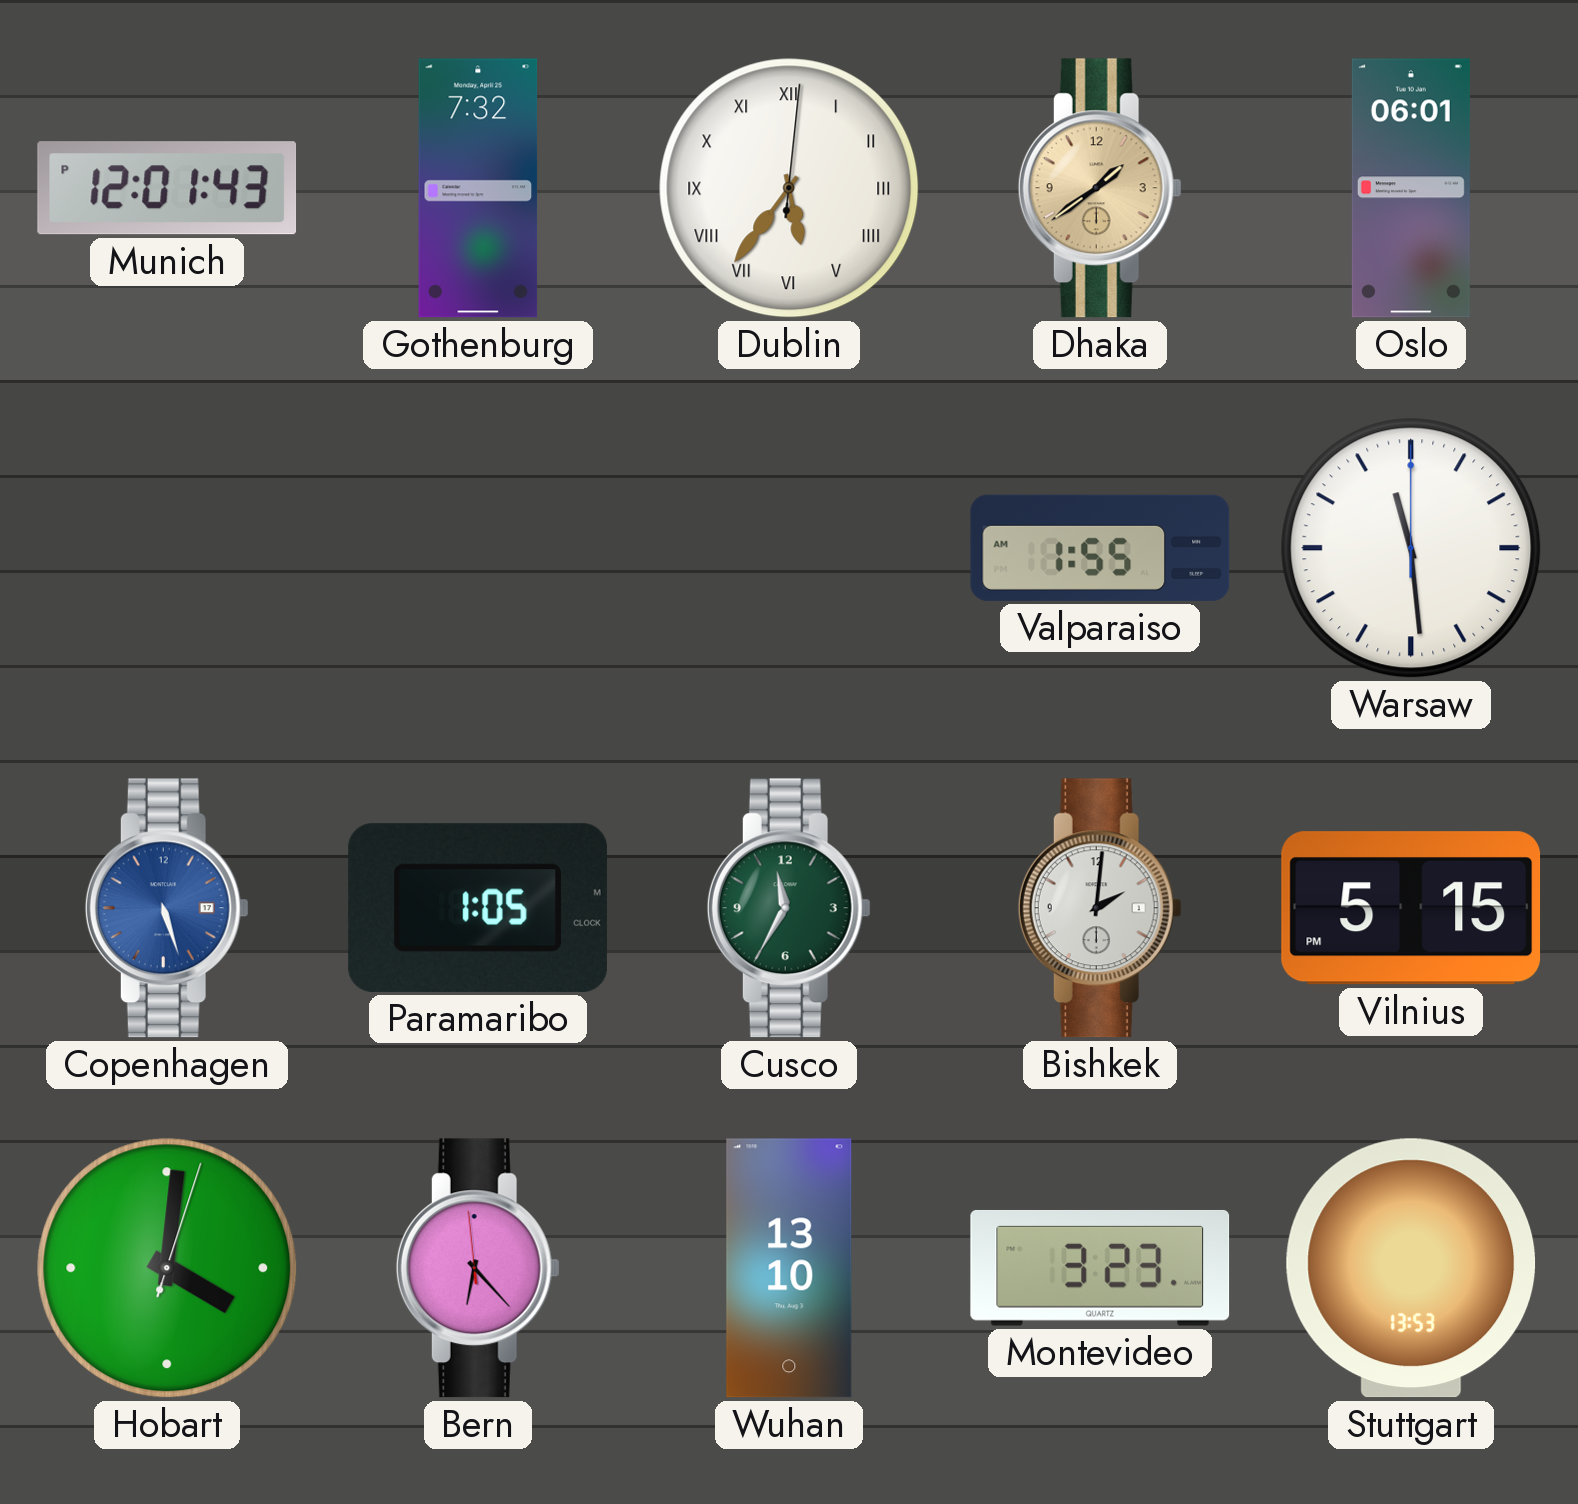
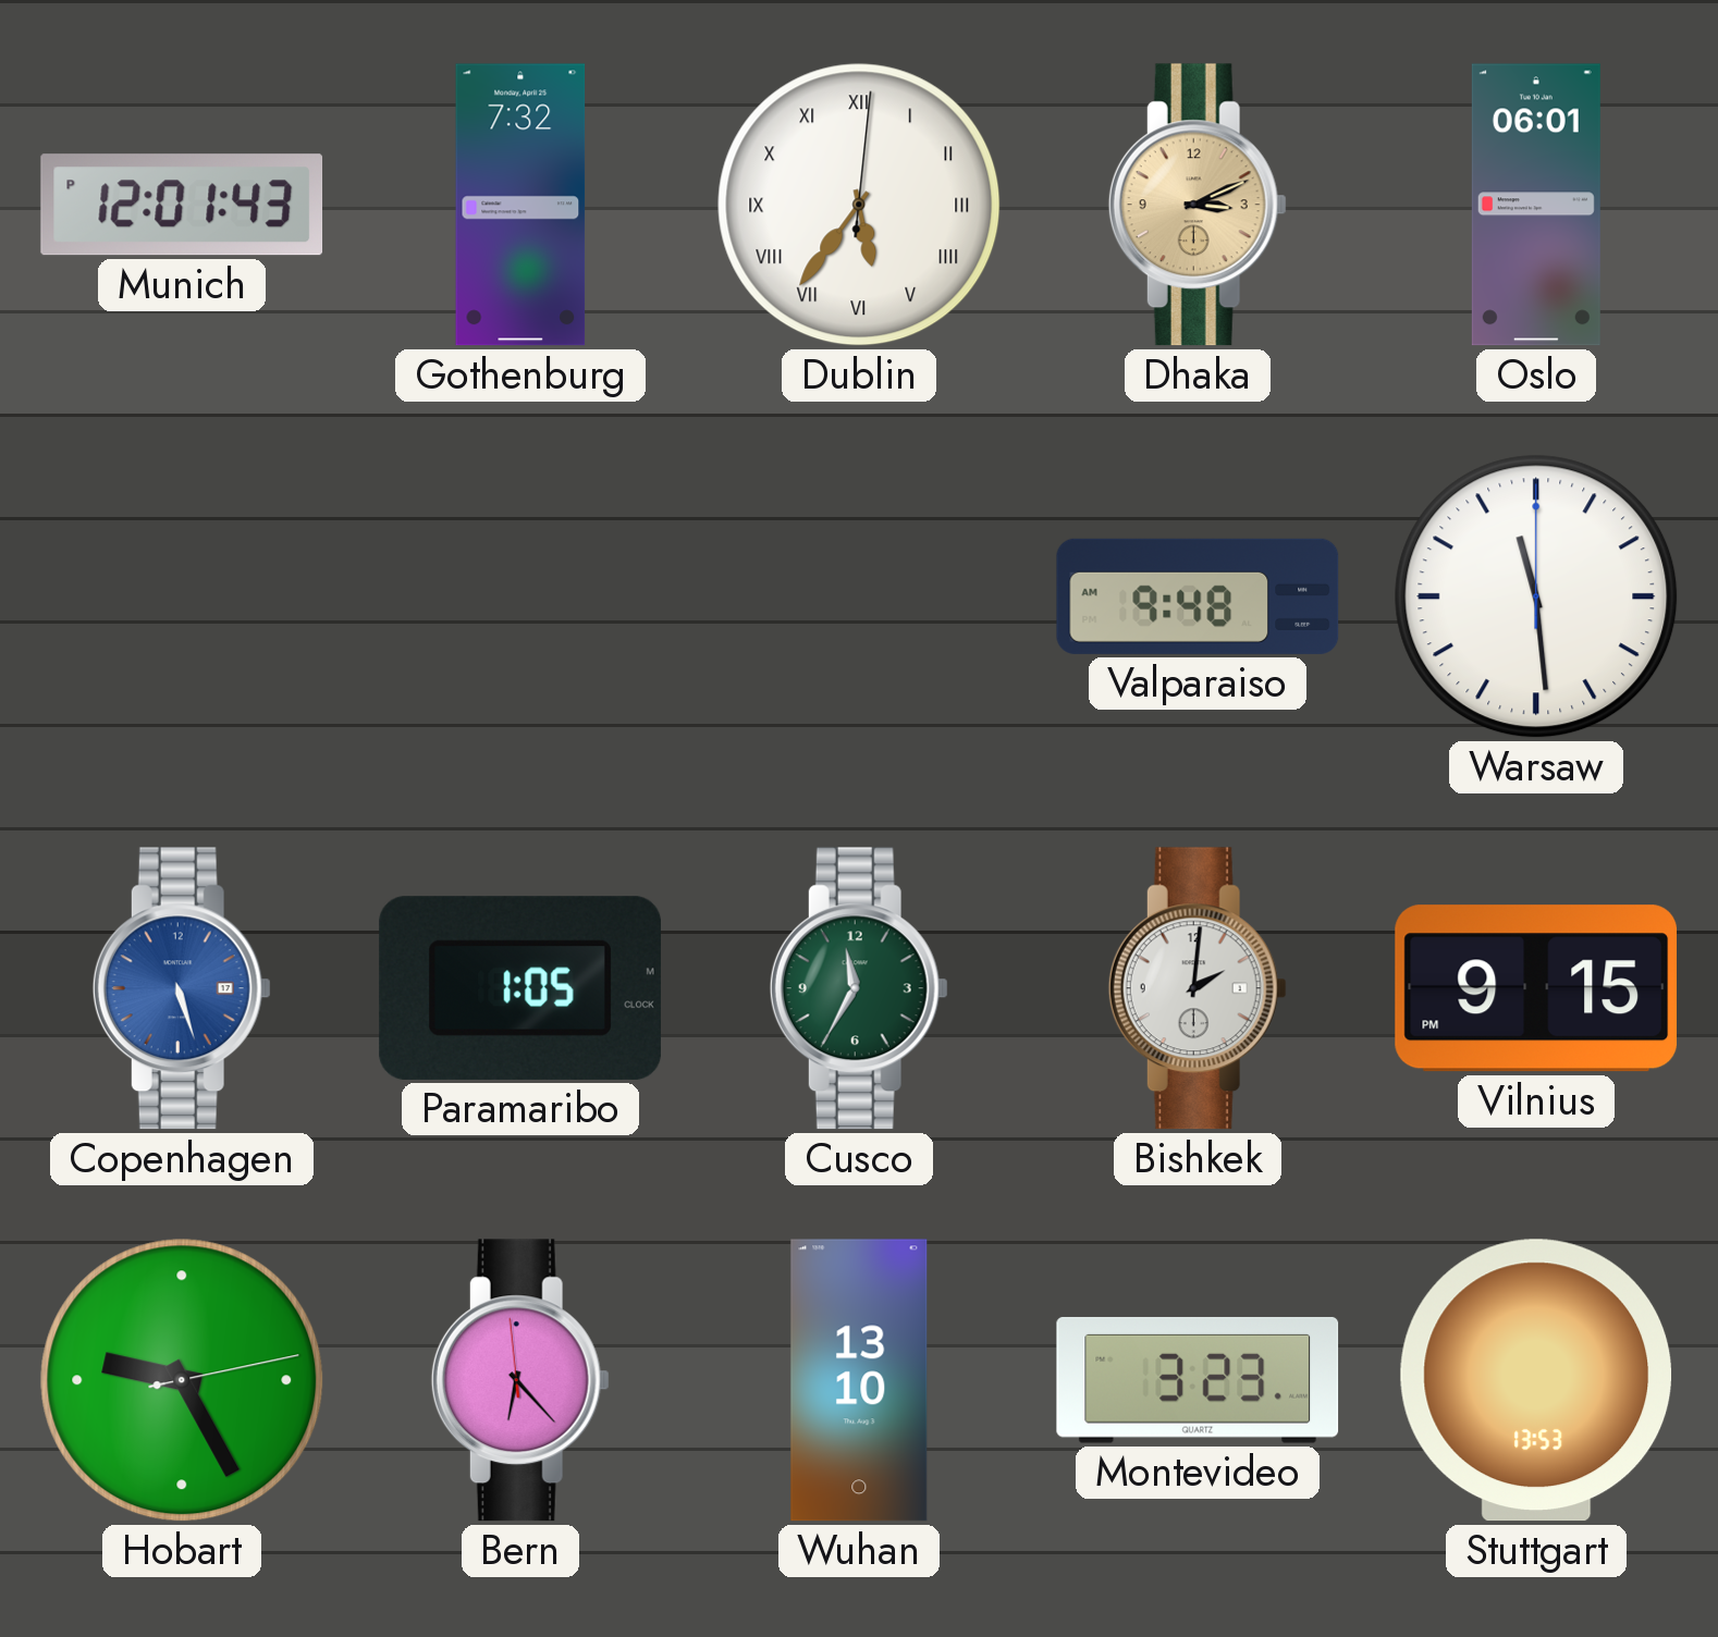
Dhaka: 1:39 -> 3:11
Valparaiso: 1:55 -> 9:48
Vilnius: 5:15 -> 9:15
Hobart: 4:01 -> 9:25
